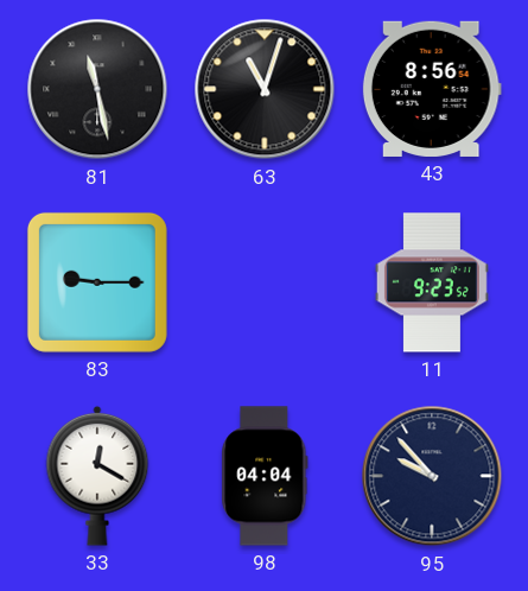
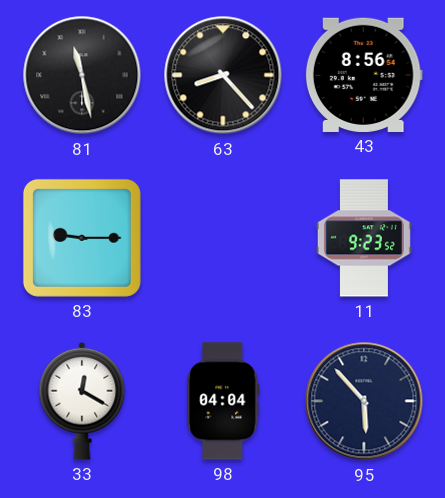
63: 11:03 -> 8:23
95: 9:53 -> 5:53
